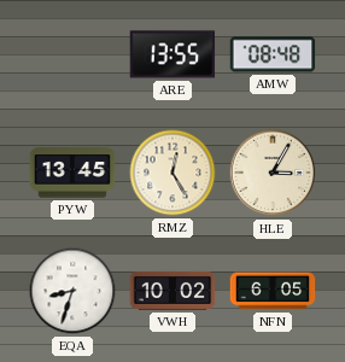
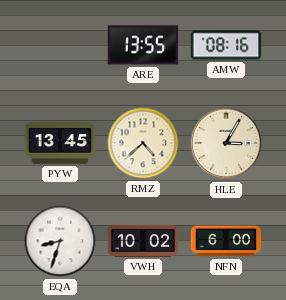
AMW: 08:48 -> 08:16
RMZ: 12:25 -> 4:38
NFN: 6:05 -> 6:00
